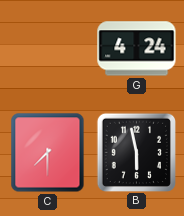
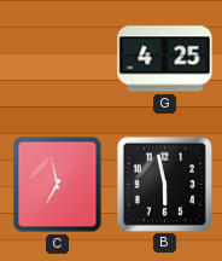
G: 4:24 -> 4:25
C: 7:30 -> 6:58
